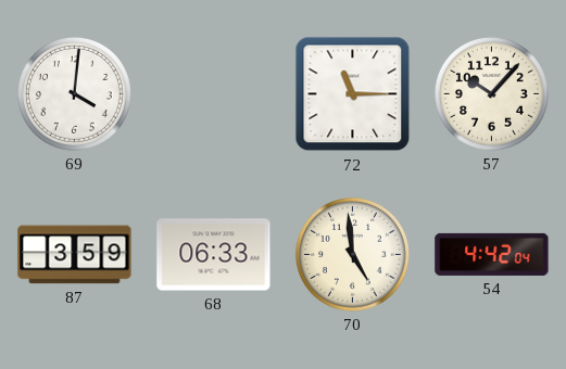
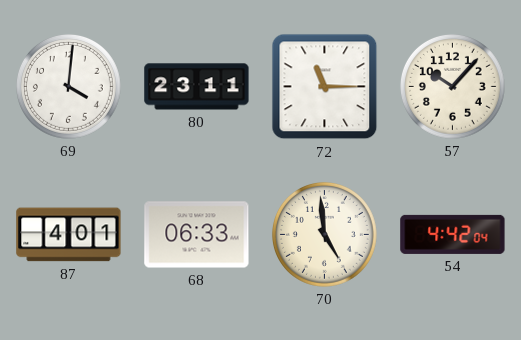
80: none -> 23:11
87: 3:59 -> 4:01
